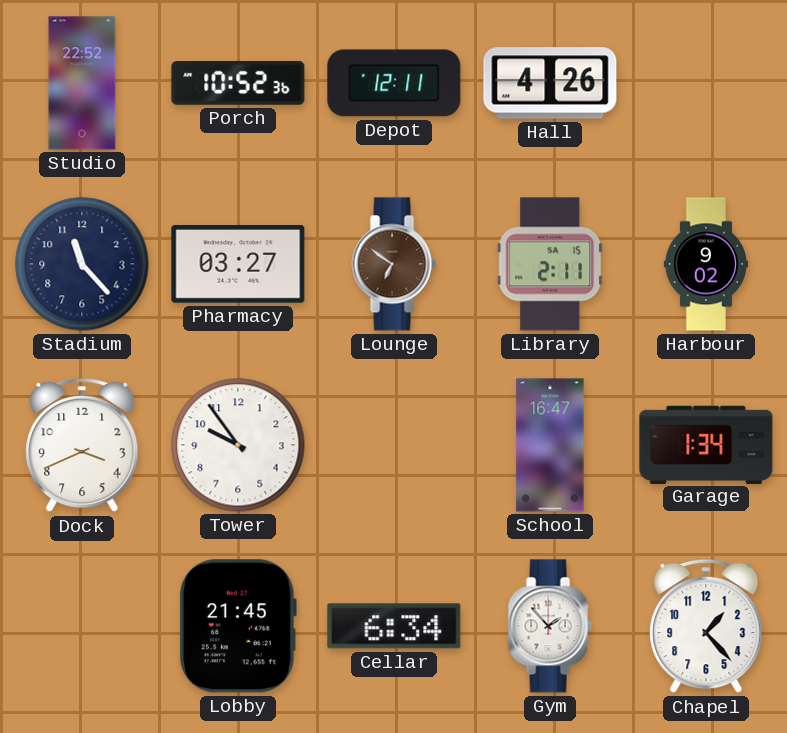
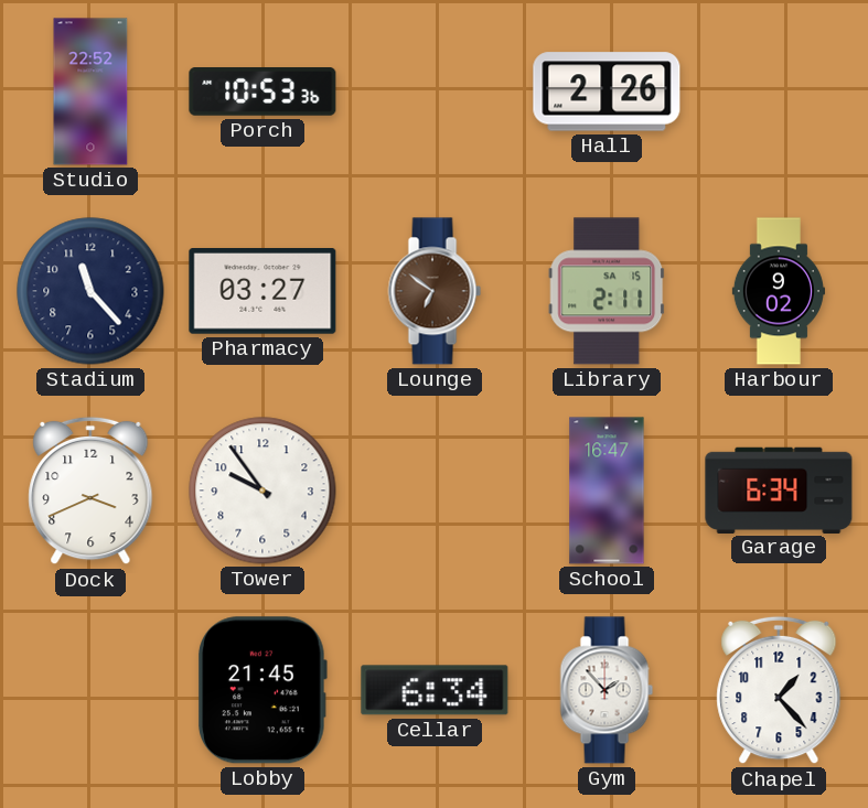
Porch: 10:52 -> 10:53
Depot: 12:11 -> none
Hall: 4:26 -> 2:26
Garage: 1:34 -> 6:34
